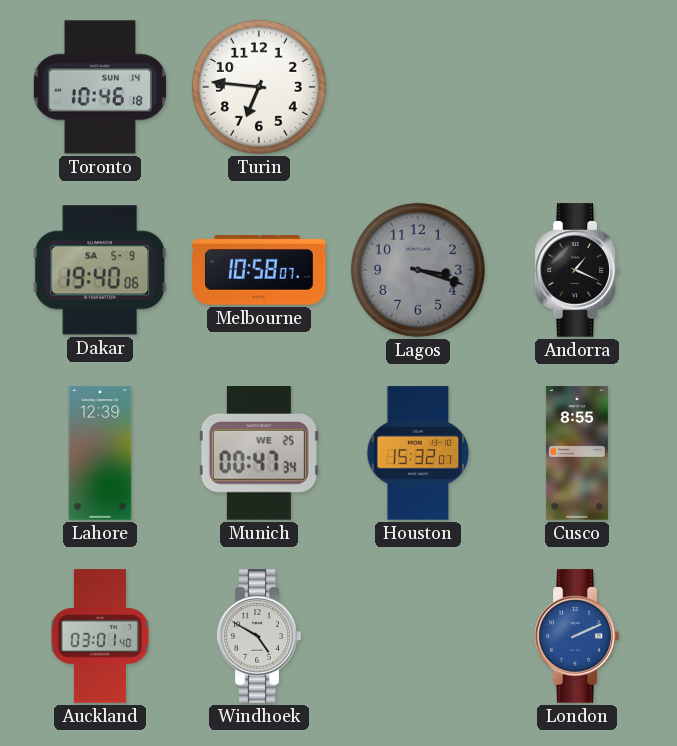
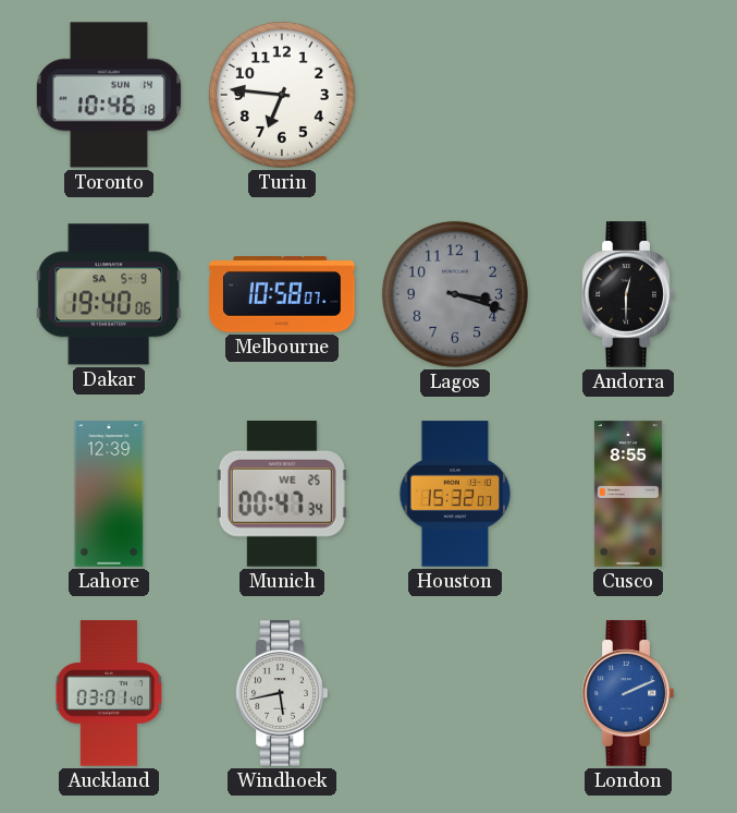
Andorra: 1:19 -> 12:30
Windhoek: 4:50 -> 5:43
